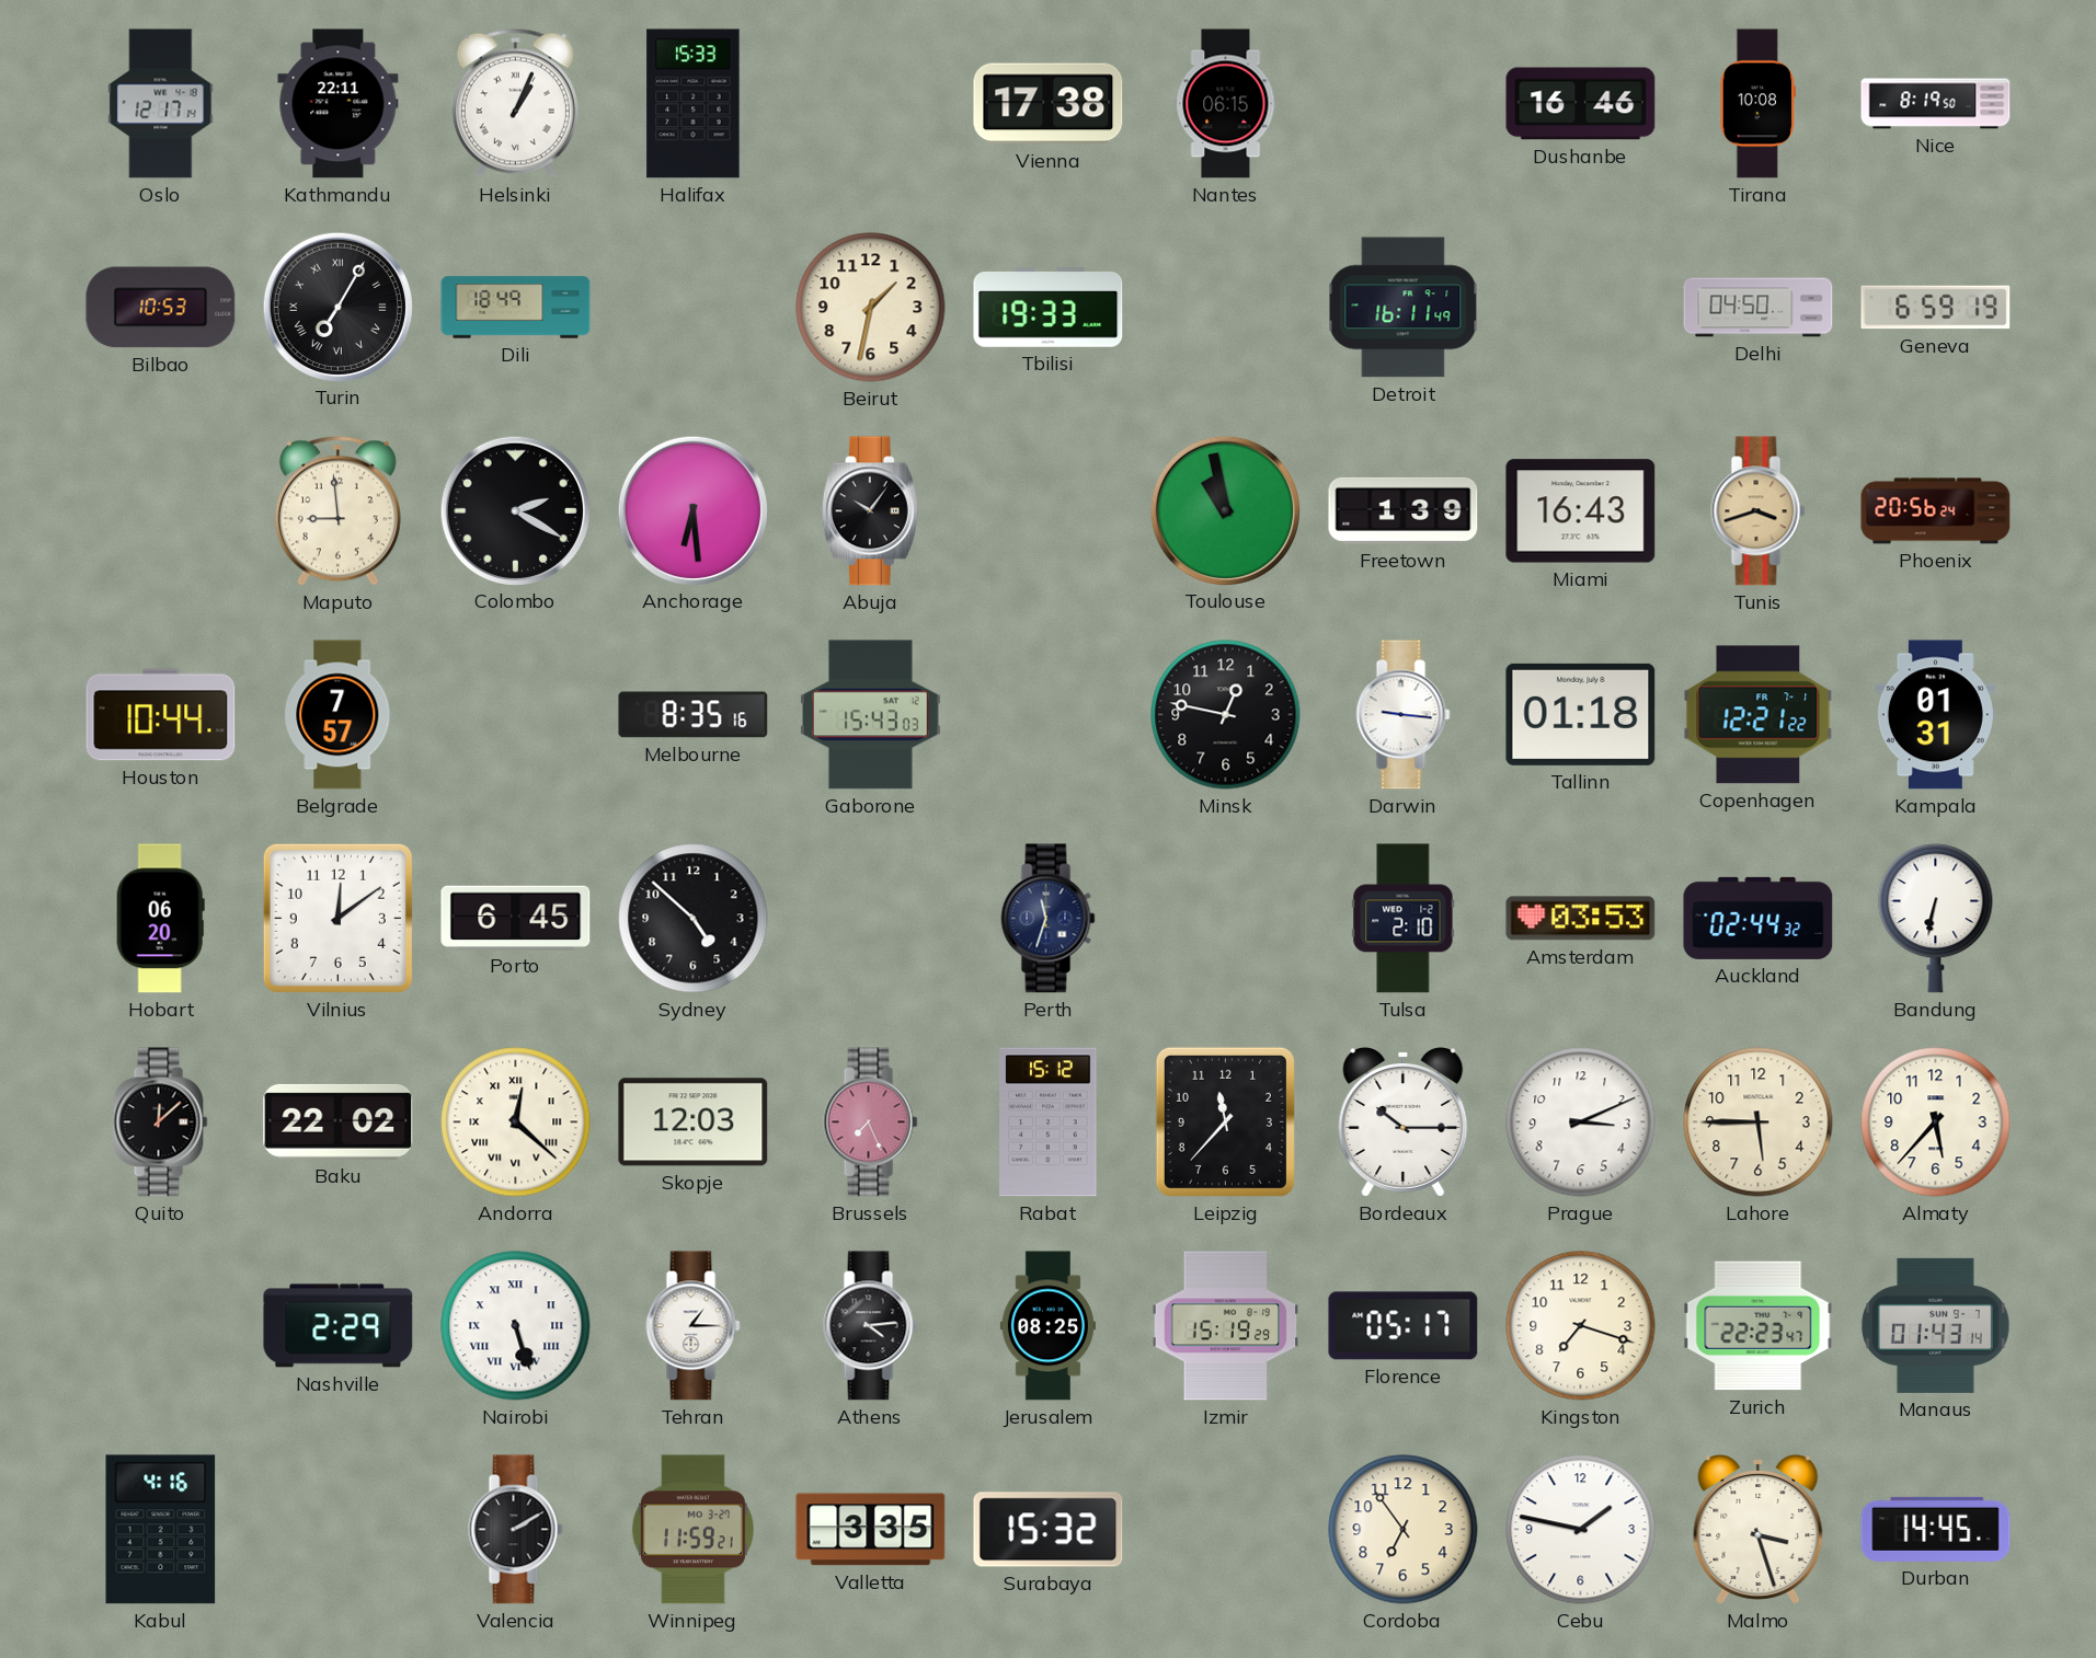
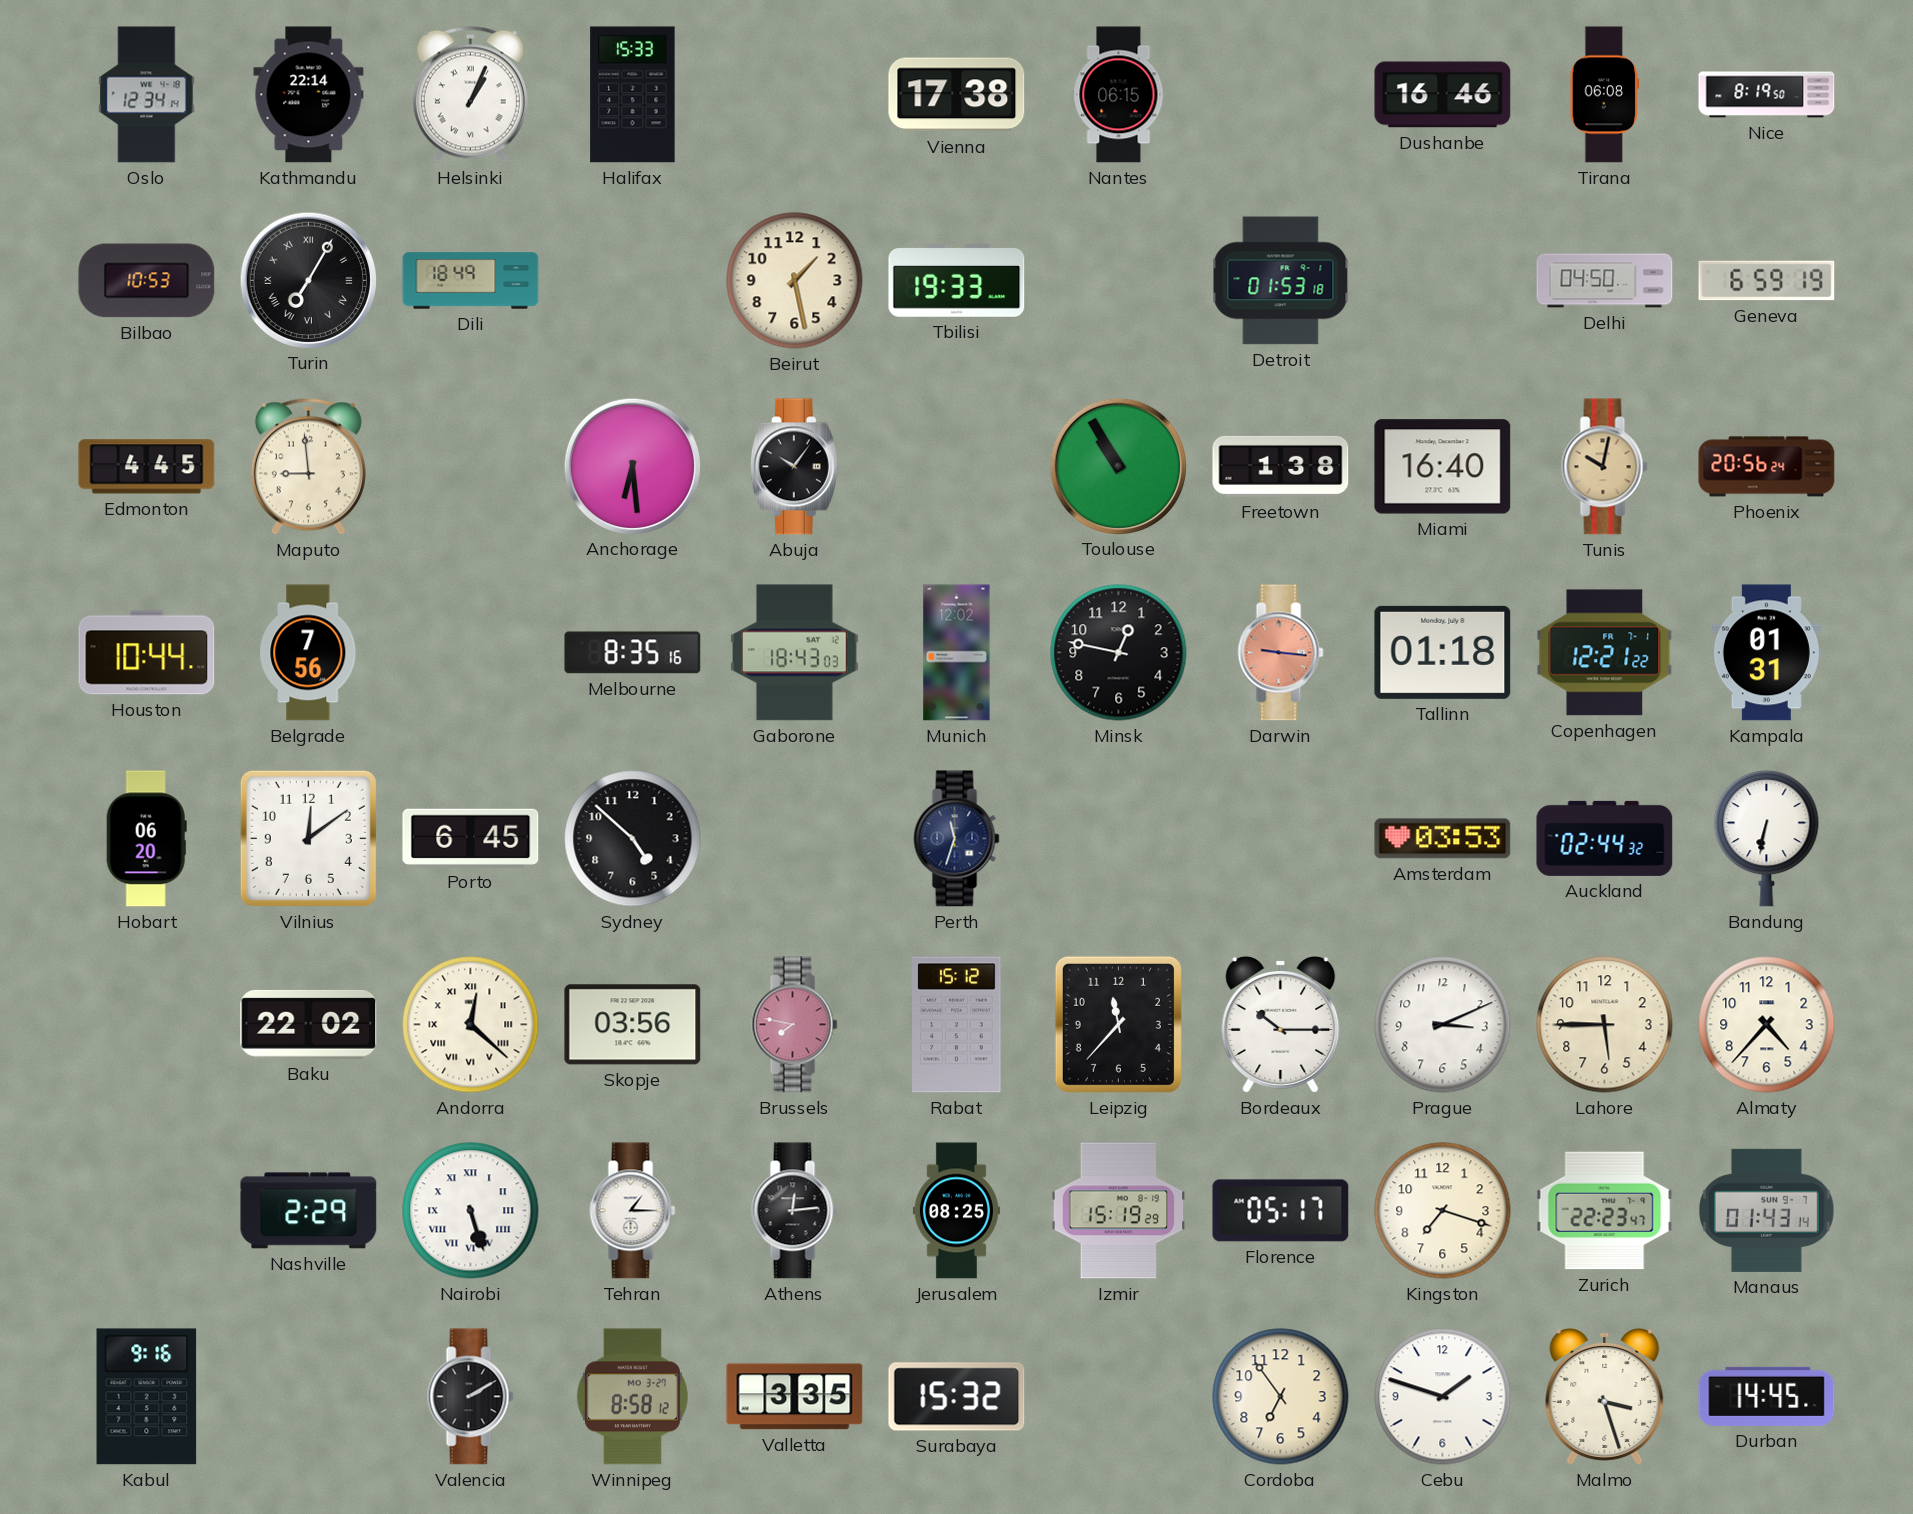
Oslo: 12:17 -> 12:34
Kathmandu: 22:11 -> 22:14
Tirana: 10:08 -> 06:08
Beirut: 1:32 -> 1:28
Detroit: 16:11 -> 01:53
Edmonton: none -> 4:45
Colombo: 2:20 -> none
Toulouse: 10:58 -> 10:55
Freetown: 1:39 -> 1:38
Miami: 16:43 -> 16:40
Tunis: 3:42 -> 10:02
Belgrade: 7:57 -> 7:56
Gaborone: 15:43 -> 18:43
Munich: none -> 12:02
Darwin dial: white -> salmon
Tulsa: 2:10 -> none
Quito: 12:08 -> none
Skopje: 12:03 -> 03:56
Brussels: 7:26 -> 7:47
Almaty: 5:37 -> 4:37
Athens: 4:14 -> 12:14
Kabul: 4:16 -> 9:16
Winnipeg: 11:59 -> 8:58
Cebu: 1:47 -> 1:48
